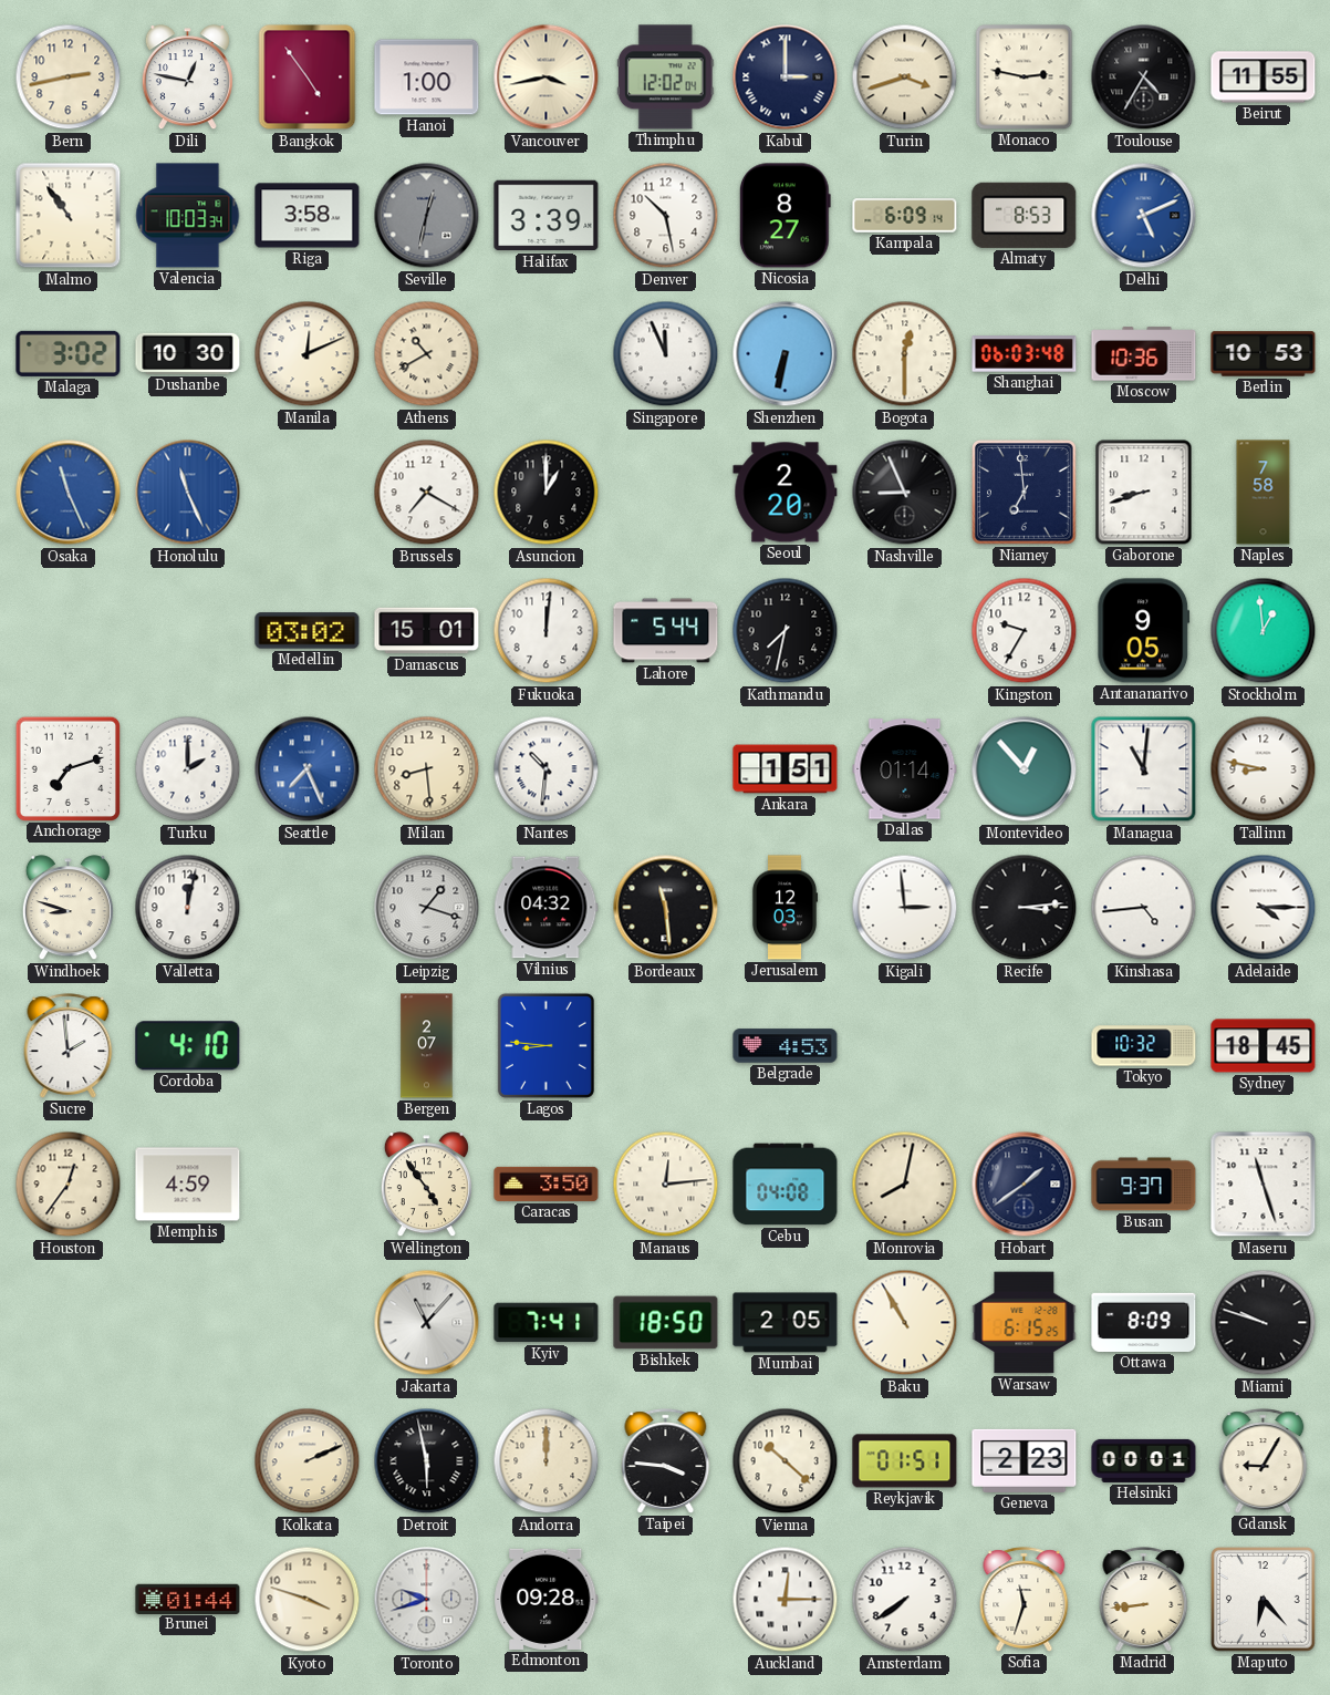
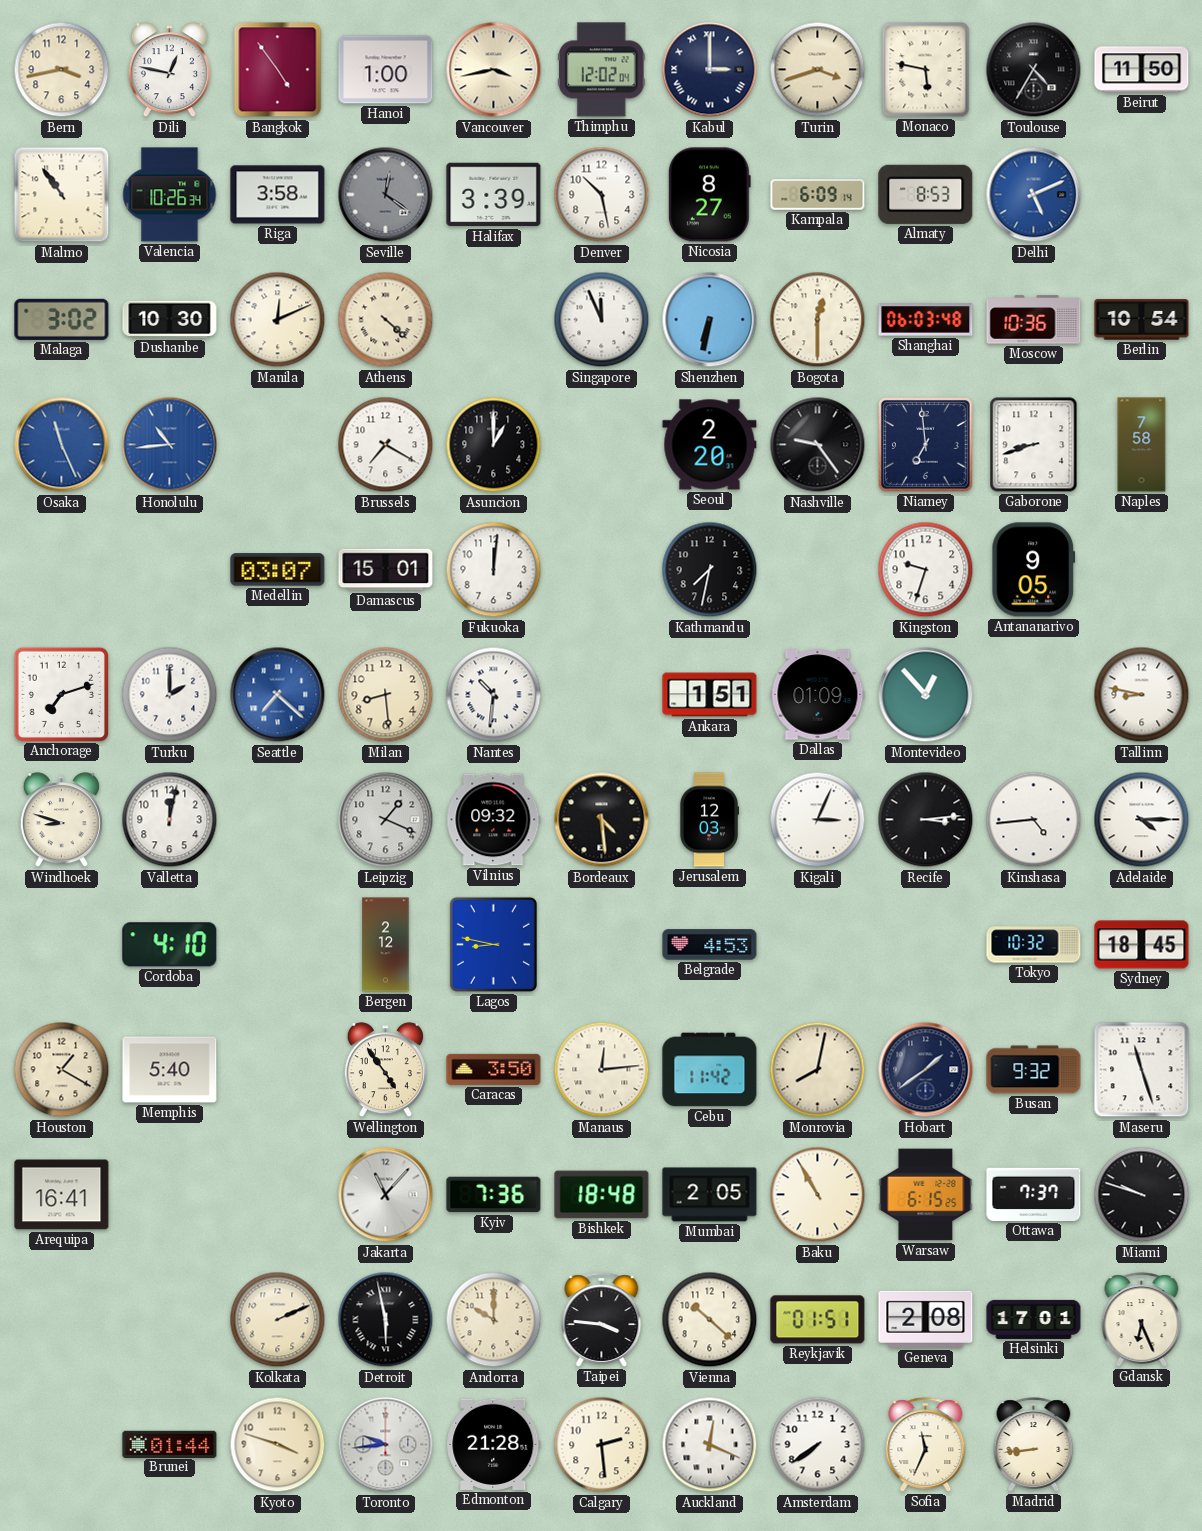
Bern: 2:43 -> 3:43
Monaco: 2:47 -> 5:47
Beirut: 11:55 -> 11:50
Valencia: 10:03 -> 10:26
Seville: 12:32 -> 12:21
Athens: 10:40 -> 4:22
Berlin: 10:53 -> 10:54
Honolulu: 11:26 -> 10:44
Nashville: 8:56 -> 9:24
Medellin: 03:02 -> 03:07
Lahore: 5:44 -> none
Kingston: 9:35 -> 9:33
Stockholm: 12:59 -> none
Seattle: 7:26 -> 7:22
Dallas: 01:14 -> 01:09
Managua: 11:01 -> none
Leipzig: 1:18 -> 1:19
Vilnius: 04:32 -> 09:32
Bordeaux: 11:29 -> 4:29
Kigali: 2:59 -> 3:04
Sucre: 1:59 -> none
Bergen: 2:07 -> 2:12
Lagos: 8:46 -> 8:47
Houston: 12:36 -> 1:20
Memphis: 4:59 -> 5:40
Cebu: 04:08 -> 11:42
Busan: 9:37 -> 9:32
Arequipa: none -> 16:41
Kyiv: 7:41 -> 7:36
Bishkek: 18:50 -> 18:48
Ottawa: 8:09 -> 7:37
Andorra: 12:00 -> 10:00
Geneva: 2:23 -> 2:08
Helsinki: 00:01 -> 17:01
Gdansk: 9:05 -> 6:26
Toronto: 9:42 -> 9:44
Edmonton: 09:28 -> 21:28
Calgary: none -> 2:29
Auckland: 12:15 -> 12:19
Sofia: 11:33 -> 11:34
Maputo: 6:23 -> none
